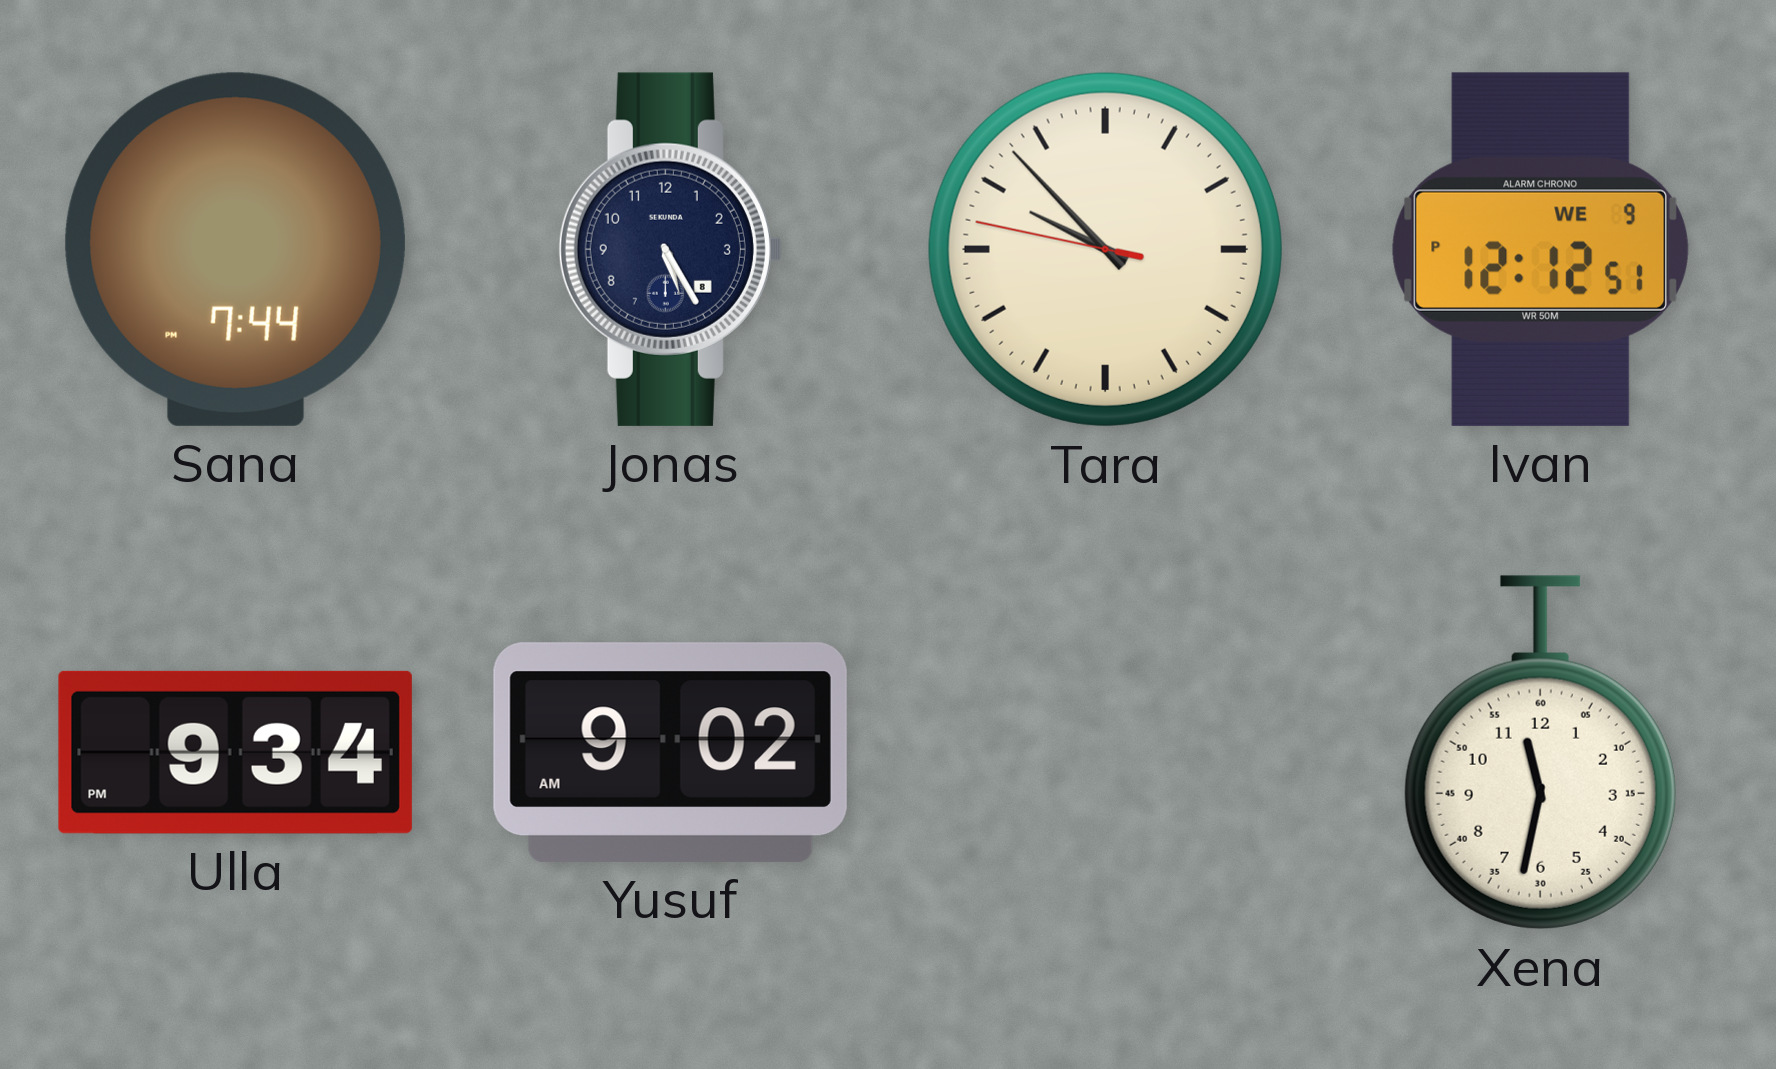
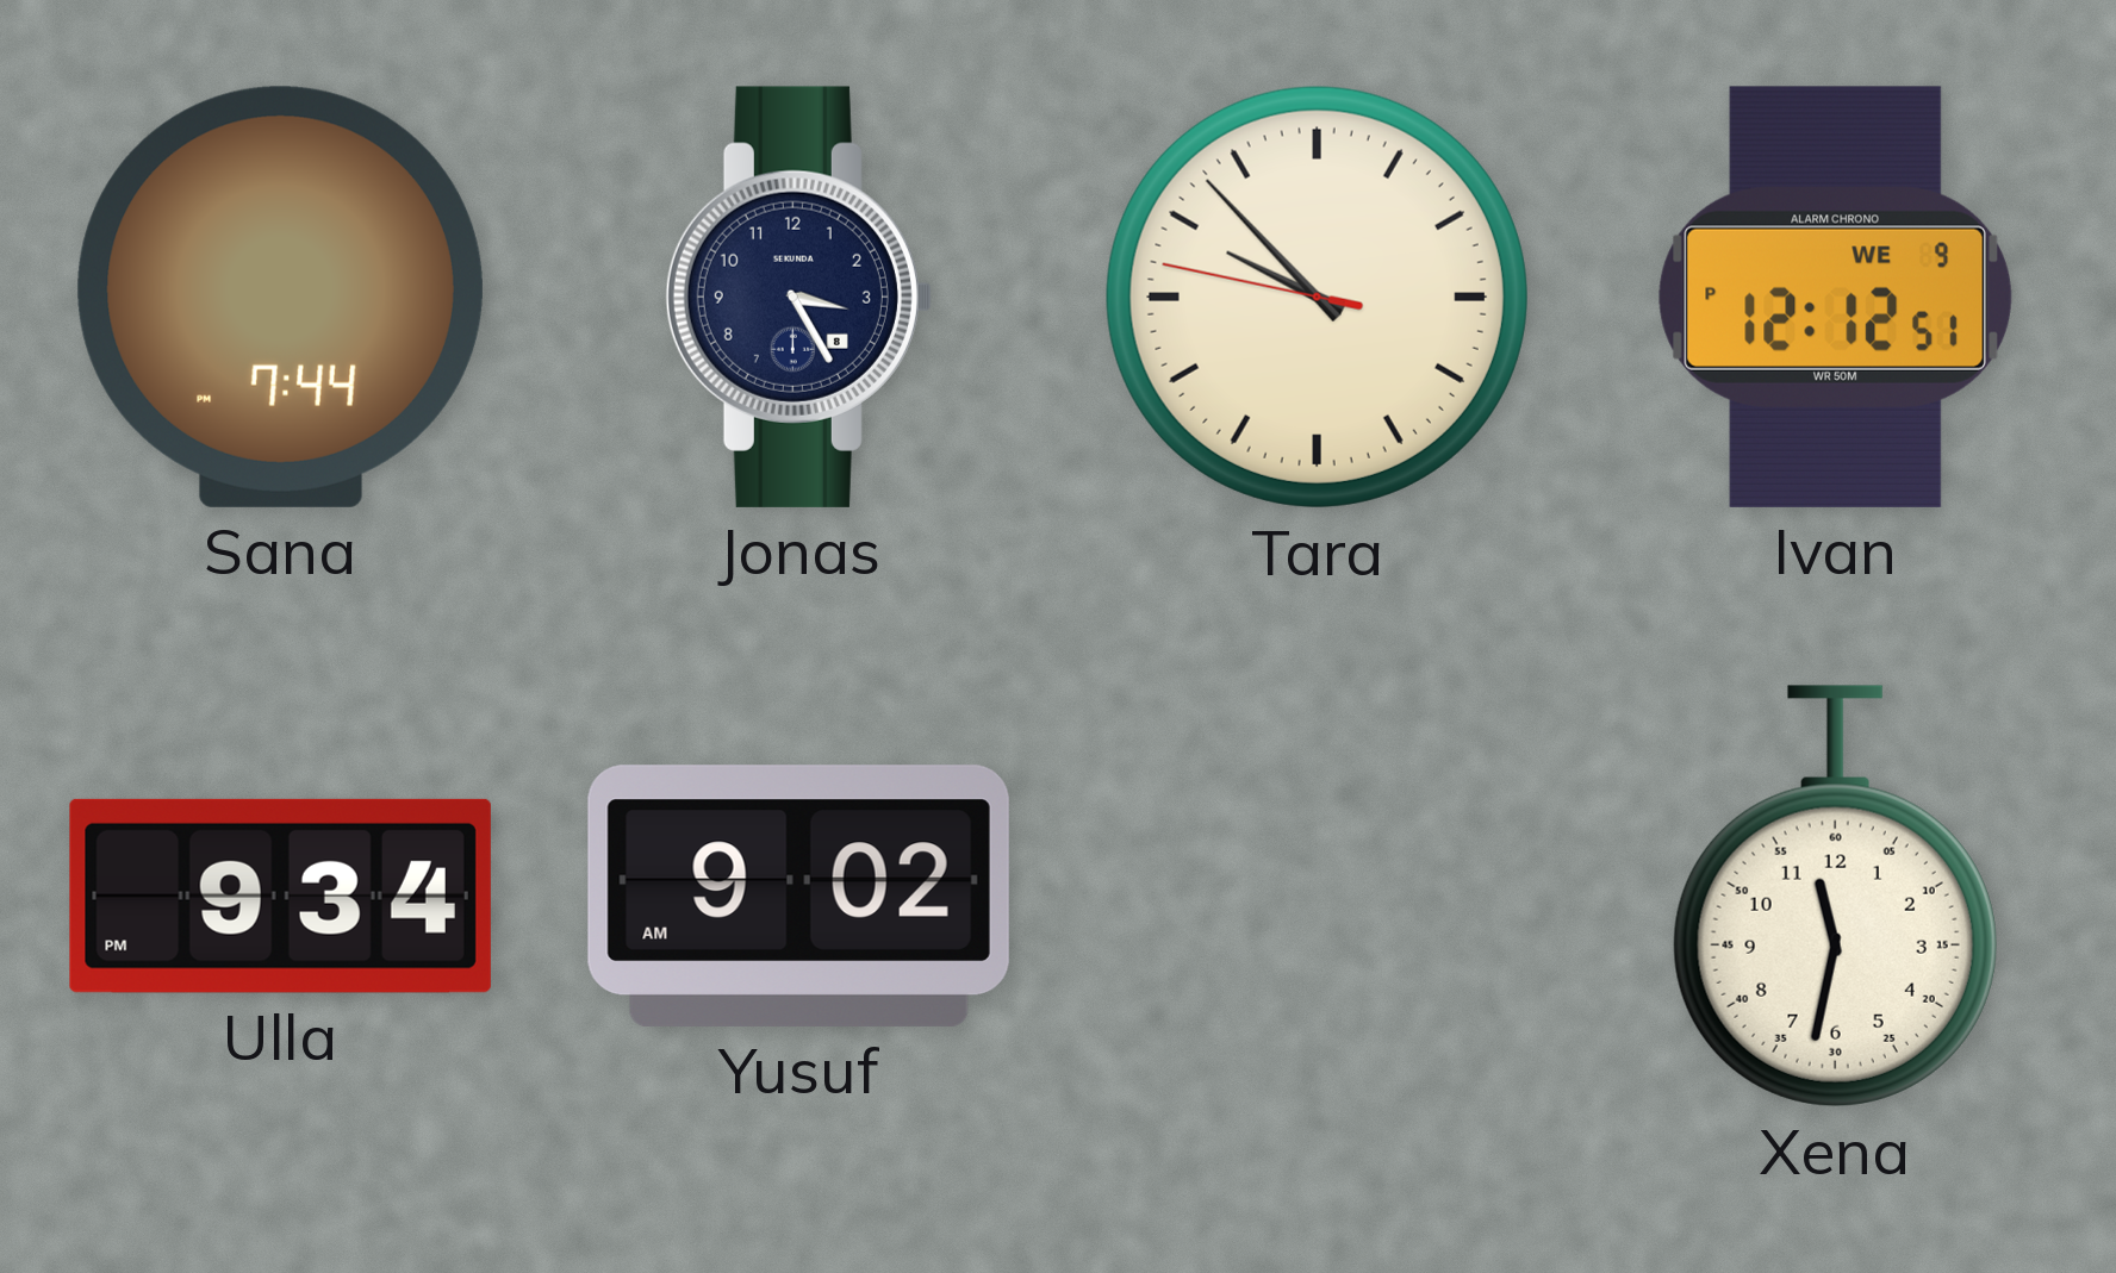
Jonas: 5:25 -> 3:25
